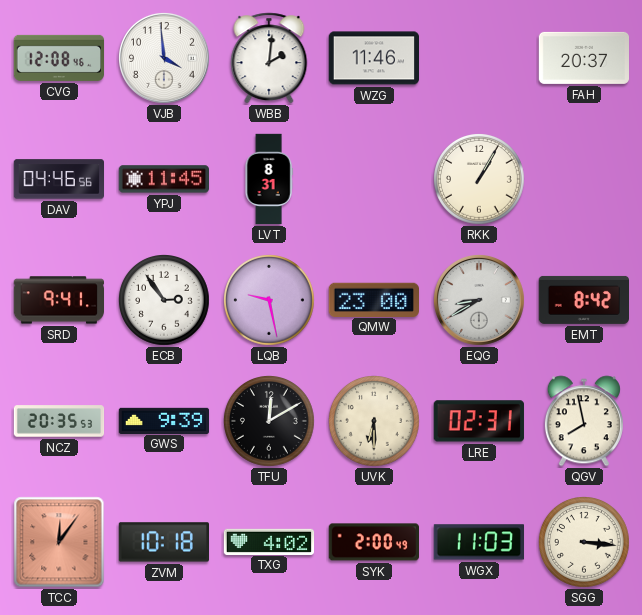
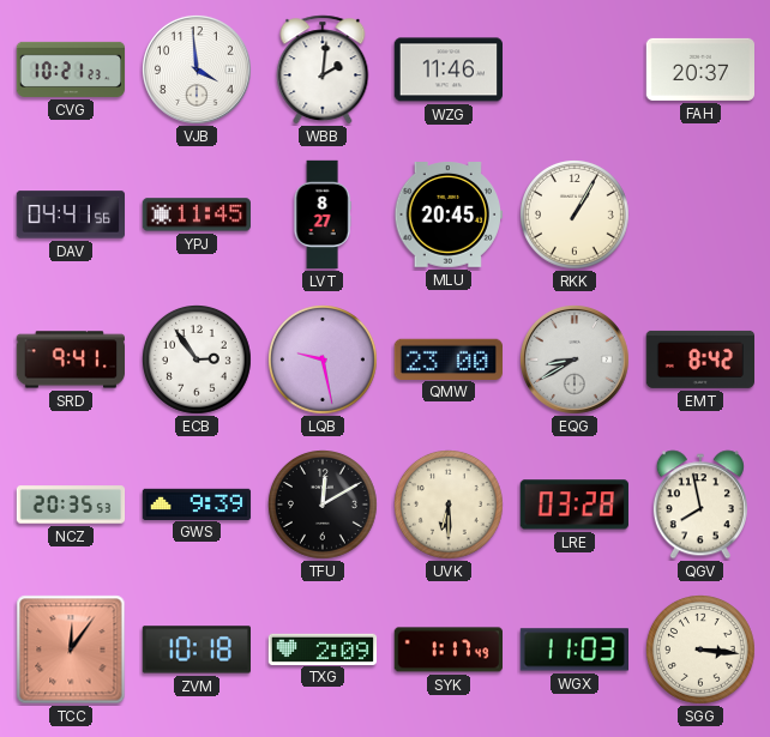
CVG: 12:08 -> 10:21
DAV: 04:46 -> 04:41
LVT: 8:31 -> 8:27
MLU: none -> 20:45
LRE: 02:31 -> 03:28
TXG: 4:02 -> 2:09
SYK: 2:00 -> 1:17
